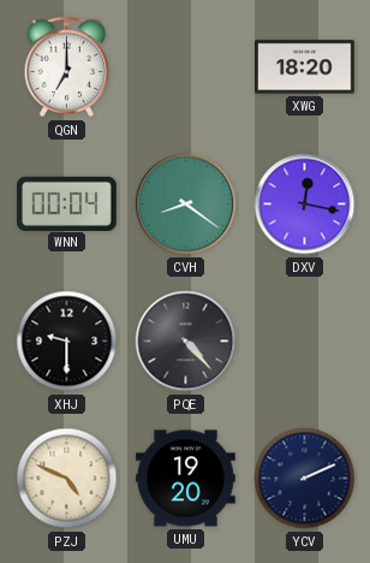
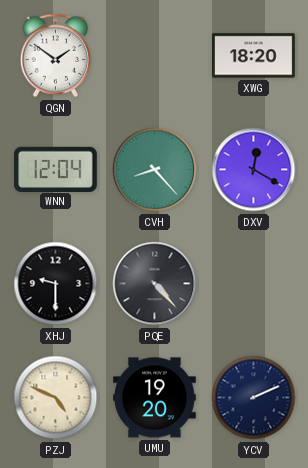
QGN: 7:00 -> 1:51
WNN: 00:04 -> 12:04
CVH: 8:21 -> 8:23
DXV: 12:17 -> 12:20
